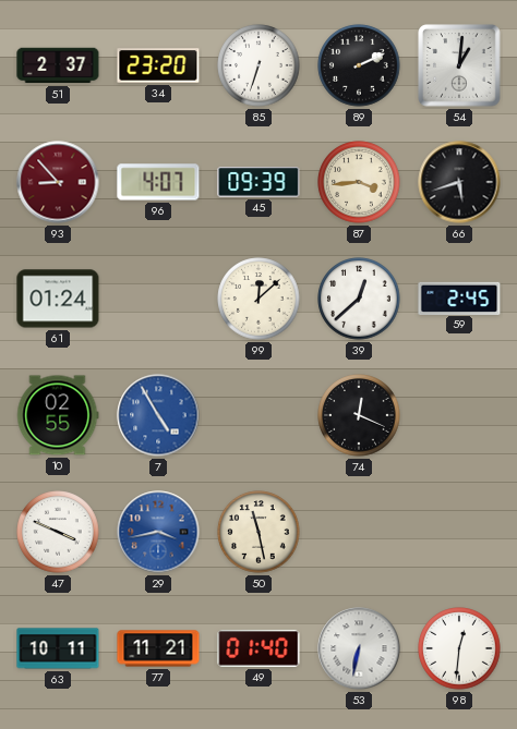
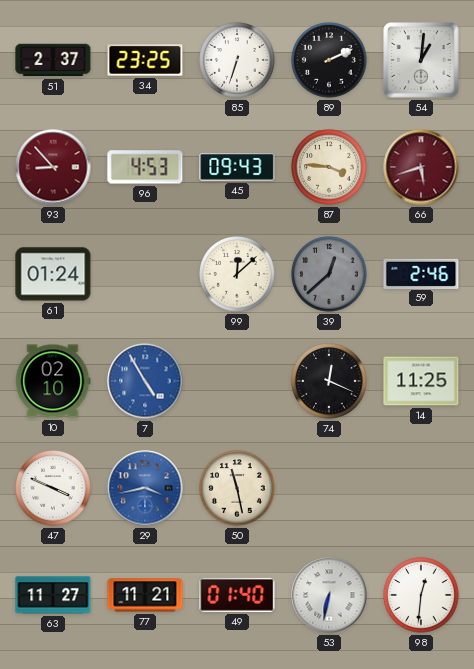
34: 23:20 -> 23:25
96: 4:07 -> 4:53
45: 09:39 -> 09:43
87: 3:44 -> 3:46
66 dial: black -> burgundy
39 dial: white -> grey
59: 2:45 -> 2:46
10: 02:55 -> 02:10
14: none -> 11:25
63: 10:11 -> 11:27
